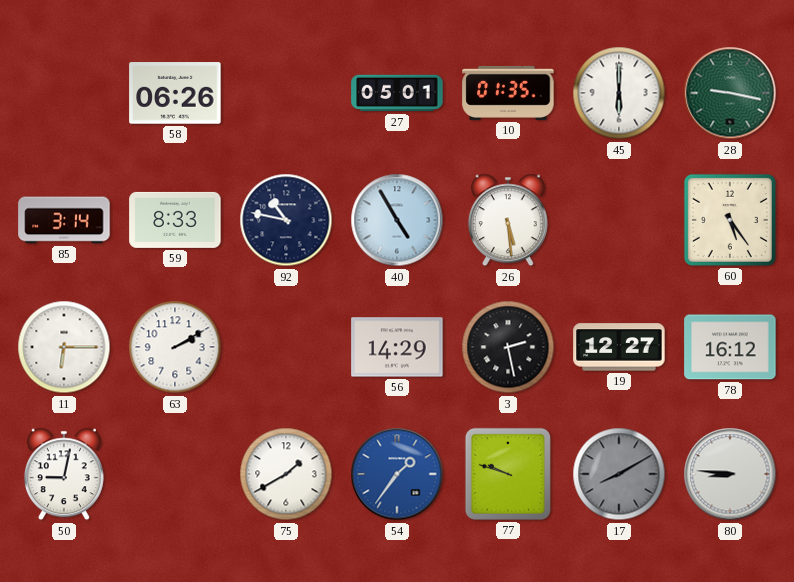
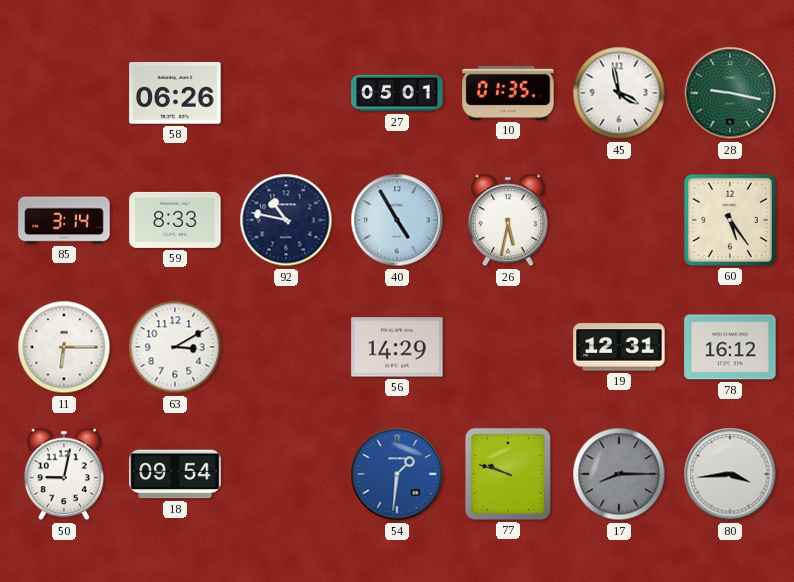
45: 6:00 -> 3:58
26: 5:29 -> 5:32
63: 2:10 -> 3:10
3: 2:28 -> none
19: 12:27 -> 12:31
18: none -> 09:54
75: 1:40 -> none
54: 1:36 -> 1:31
17: 8:10 -> 8:15
80: 8:46 -> 3:44
